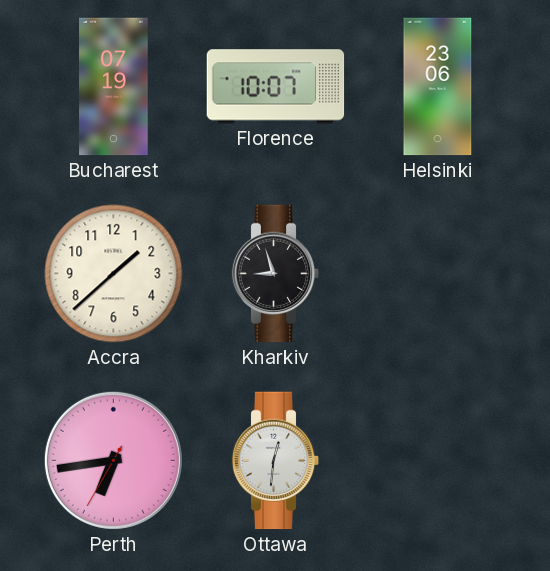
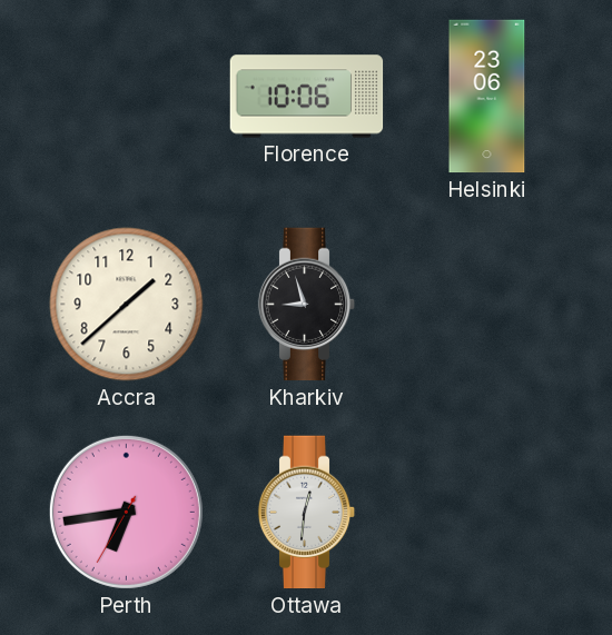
Bucharest: 07:19 -> none
Florence: 10:07 -> 10:06
